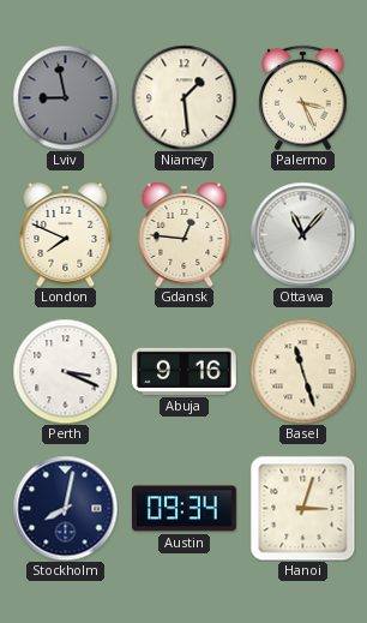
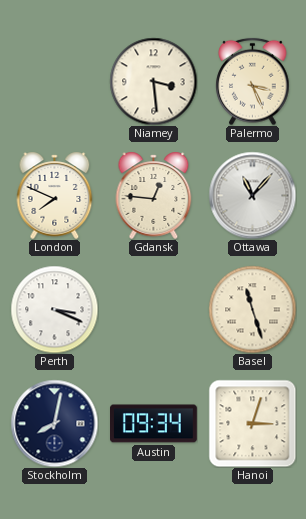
Lviv: 8:58 -> none
Niamey: 1:29 -> 3:29
Abuja: 9:16 -> none
